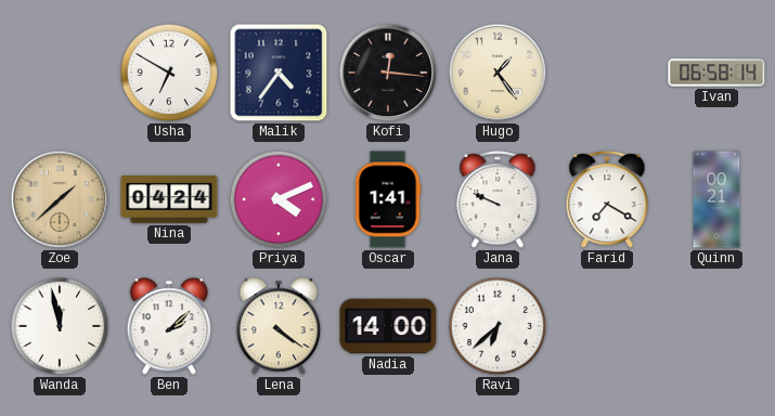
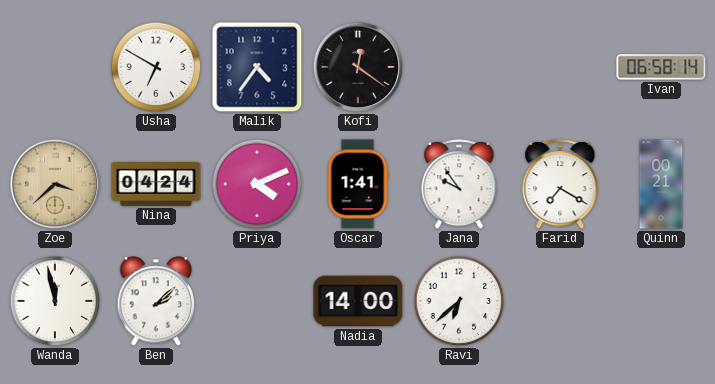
Kofi: 12:16 -> 12:21
Hugo: 1:24 -> none
Zoe: 1:38 -> 3:38
Jana: 9:49 -> 9:54
Lena: 4:21 -> none
